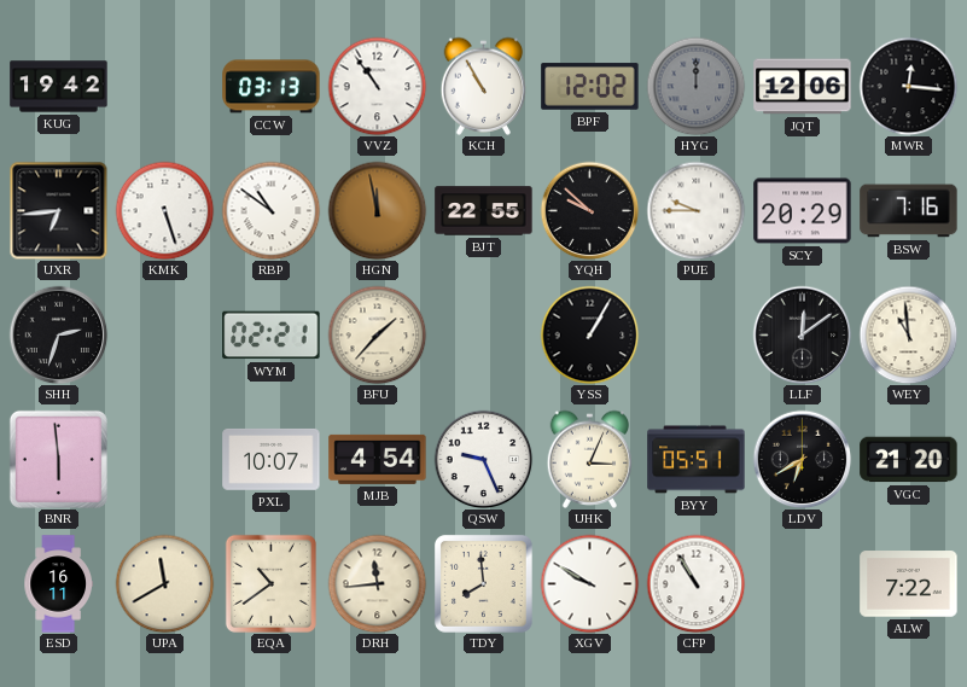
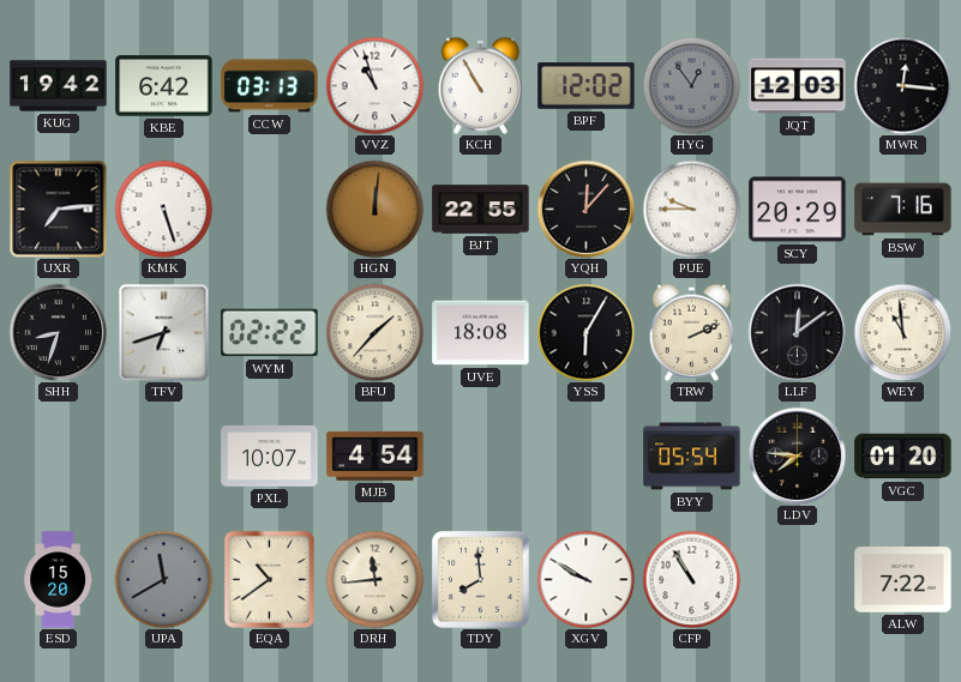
KBE: none -> 6:42
VVZ: 10:54 -> 10:57
HYG: 12:00 -> 12:54
JQT: 12:06 -> 12:03
UXR: 6:44 -> 7:14
RBP: 10:51 -> none
HGN: 11:58 -> 12:01
YQH: 9:52 -> 12:07
SHH: 2:33 -> 8:33
TFV: none -> 6:42
WYM: 02:21 -> 02:22
UVE: none -> 18:08
YSS: 1:05 -> 6:05
TRW: none -> 2:11
BNR: 5:59 -> none
QSW: 9:26 -> none
UHK: 3:04 -> none
BYY: 05:51 -> 05:54
LDV: 6:40 -> 7:46
VGC: 21:20 -> 01:20
ESD: 16:11 -> 15:20
UPA dial: cream -> grey
